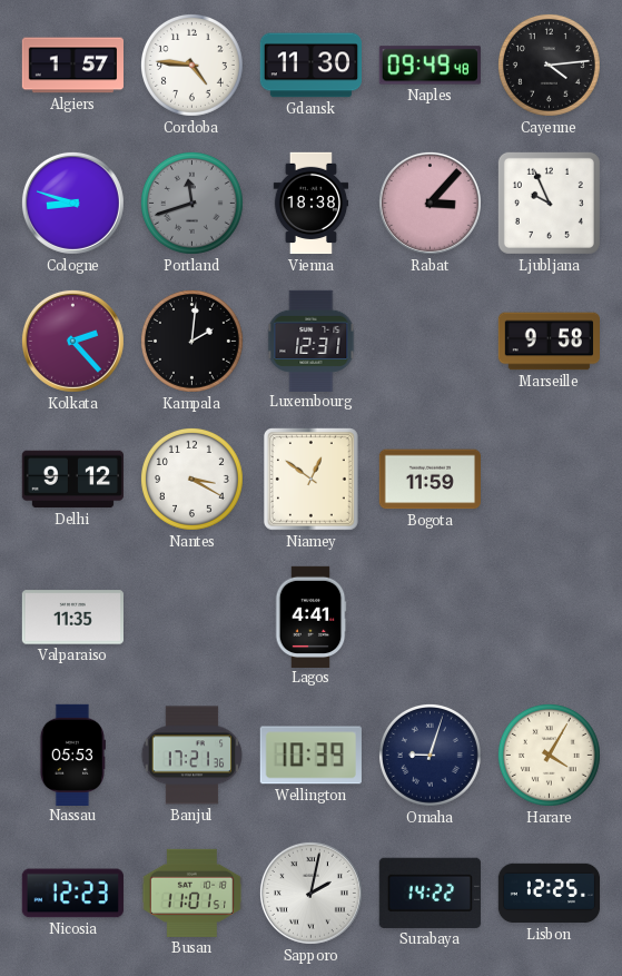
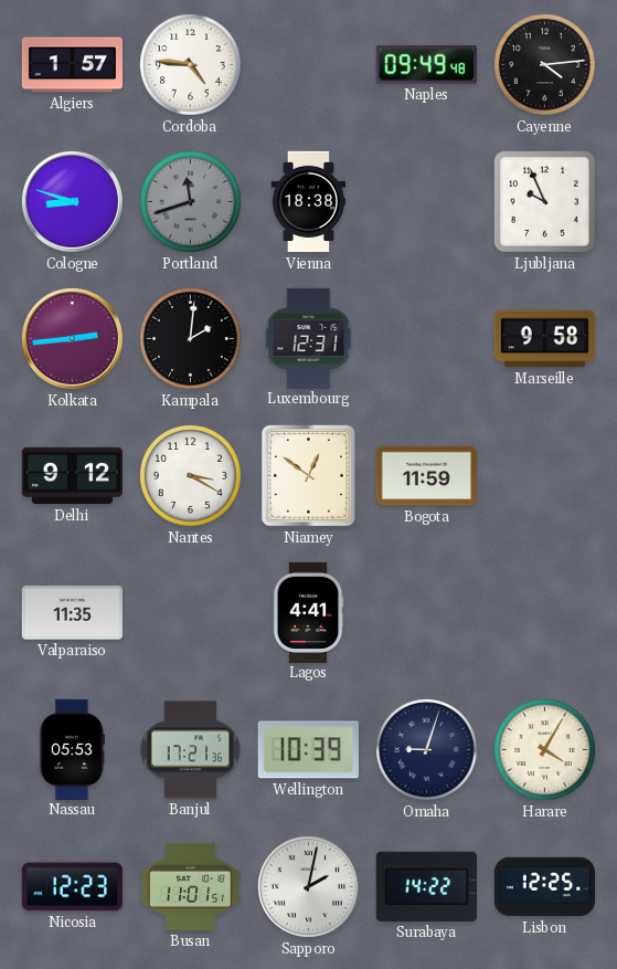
Gdansk: 11:30 -> none
Rabat: 3:07 -> none
Kolkata: 2:23 -> 2:44
